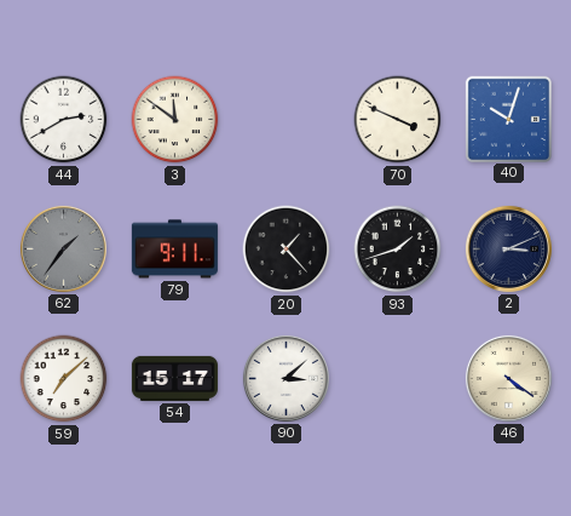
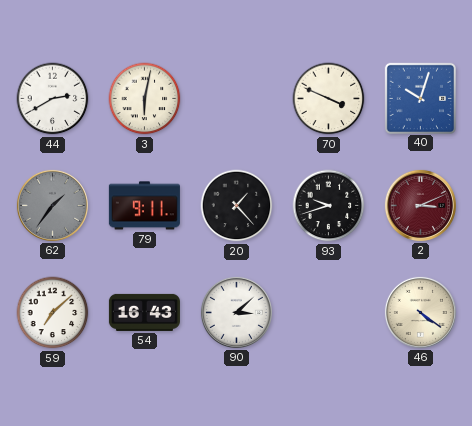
3: 11:51 -> 6:02
93: 1:42 -> 9:42
2 dial: navy -> burgundy
54: 15:17 -> 16:43
